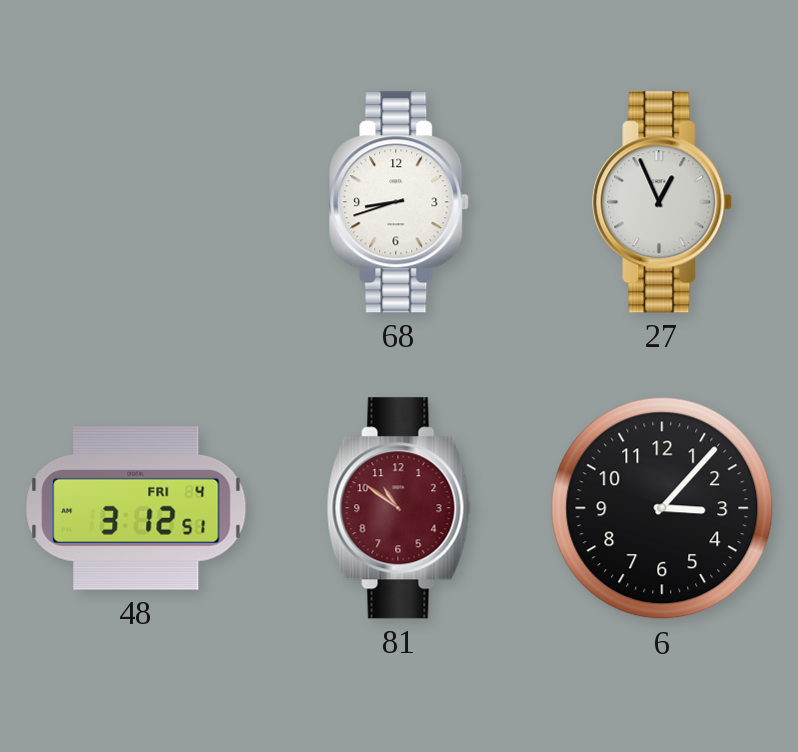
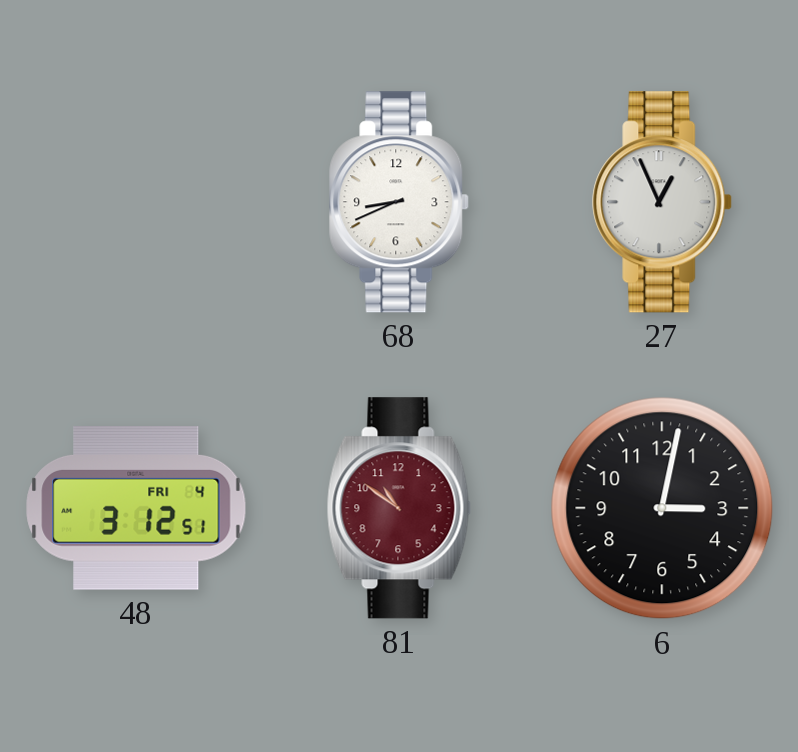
68: 8:42 -> 8:41
6: 3:07 -> 3:02
